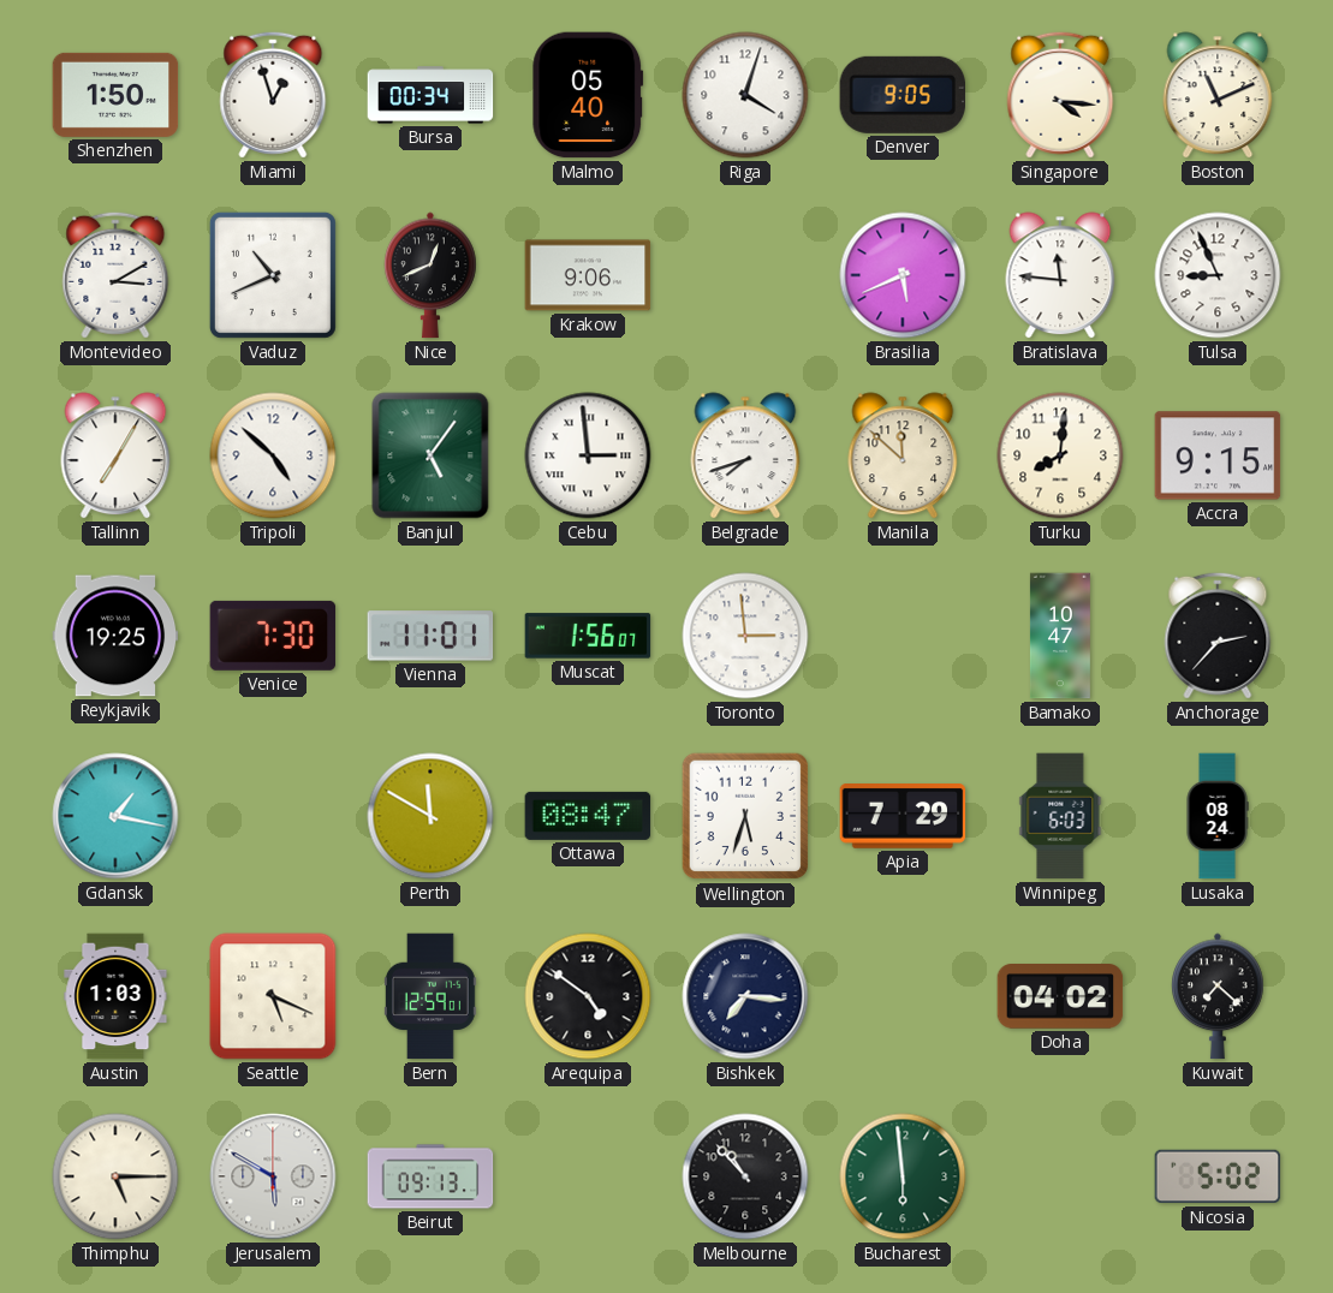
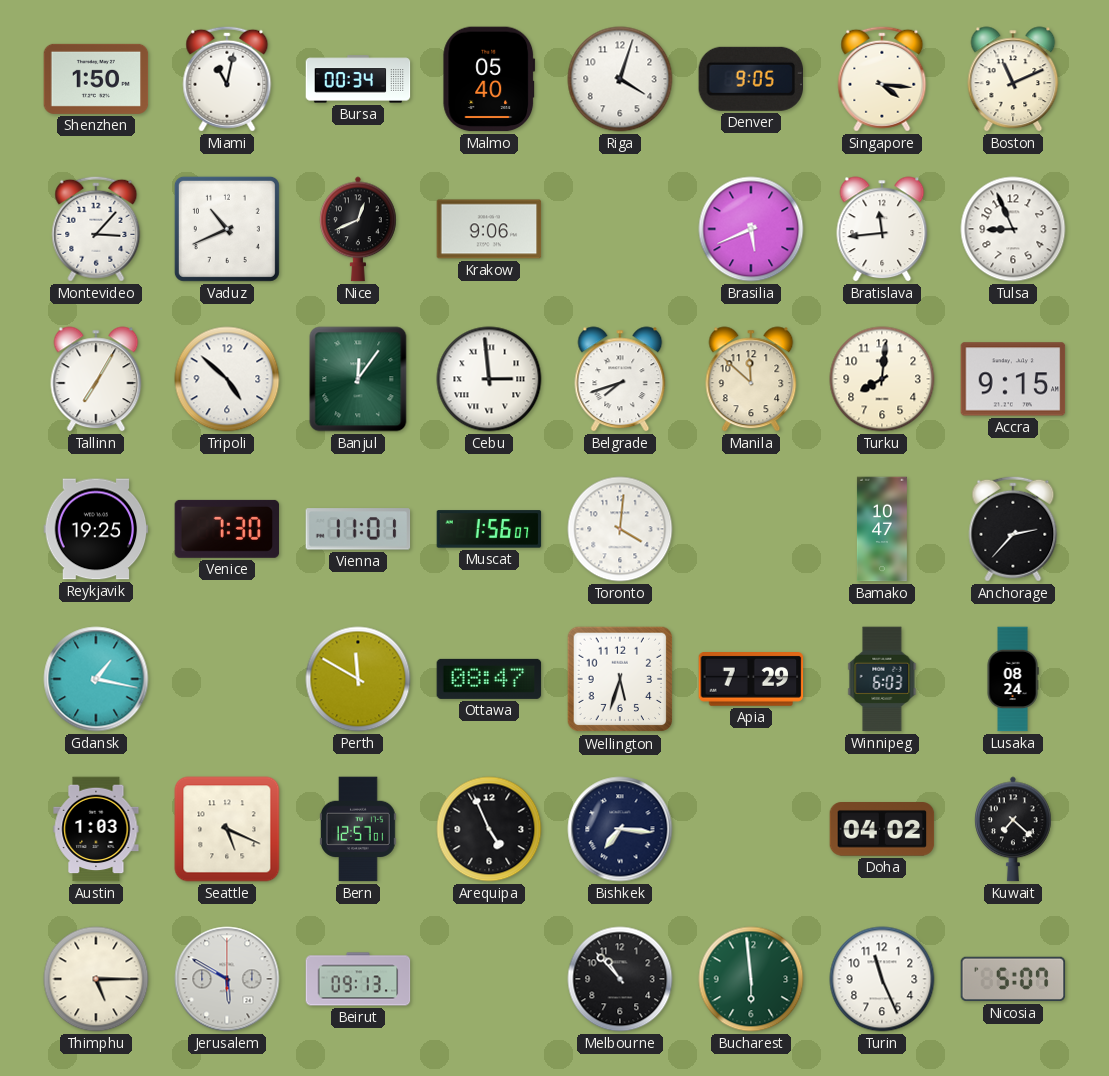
Miami: 12:57 -> 11:02
Montevideo: 3:10 -> 3:07
Bratislava: 11:46 -> 11:44
Banjul: 5:06 -> 12:06
Toronto: 2:59 -> 4:01
Bern: 12:59 -> 12:57
Arequipa: 4:51 -> 4:56
Turin: none -> 11:26
Nicosia: 5:02 -> 5:07
